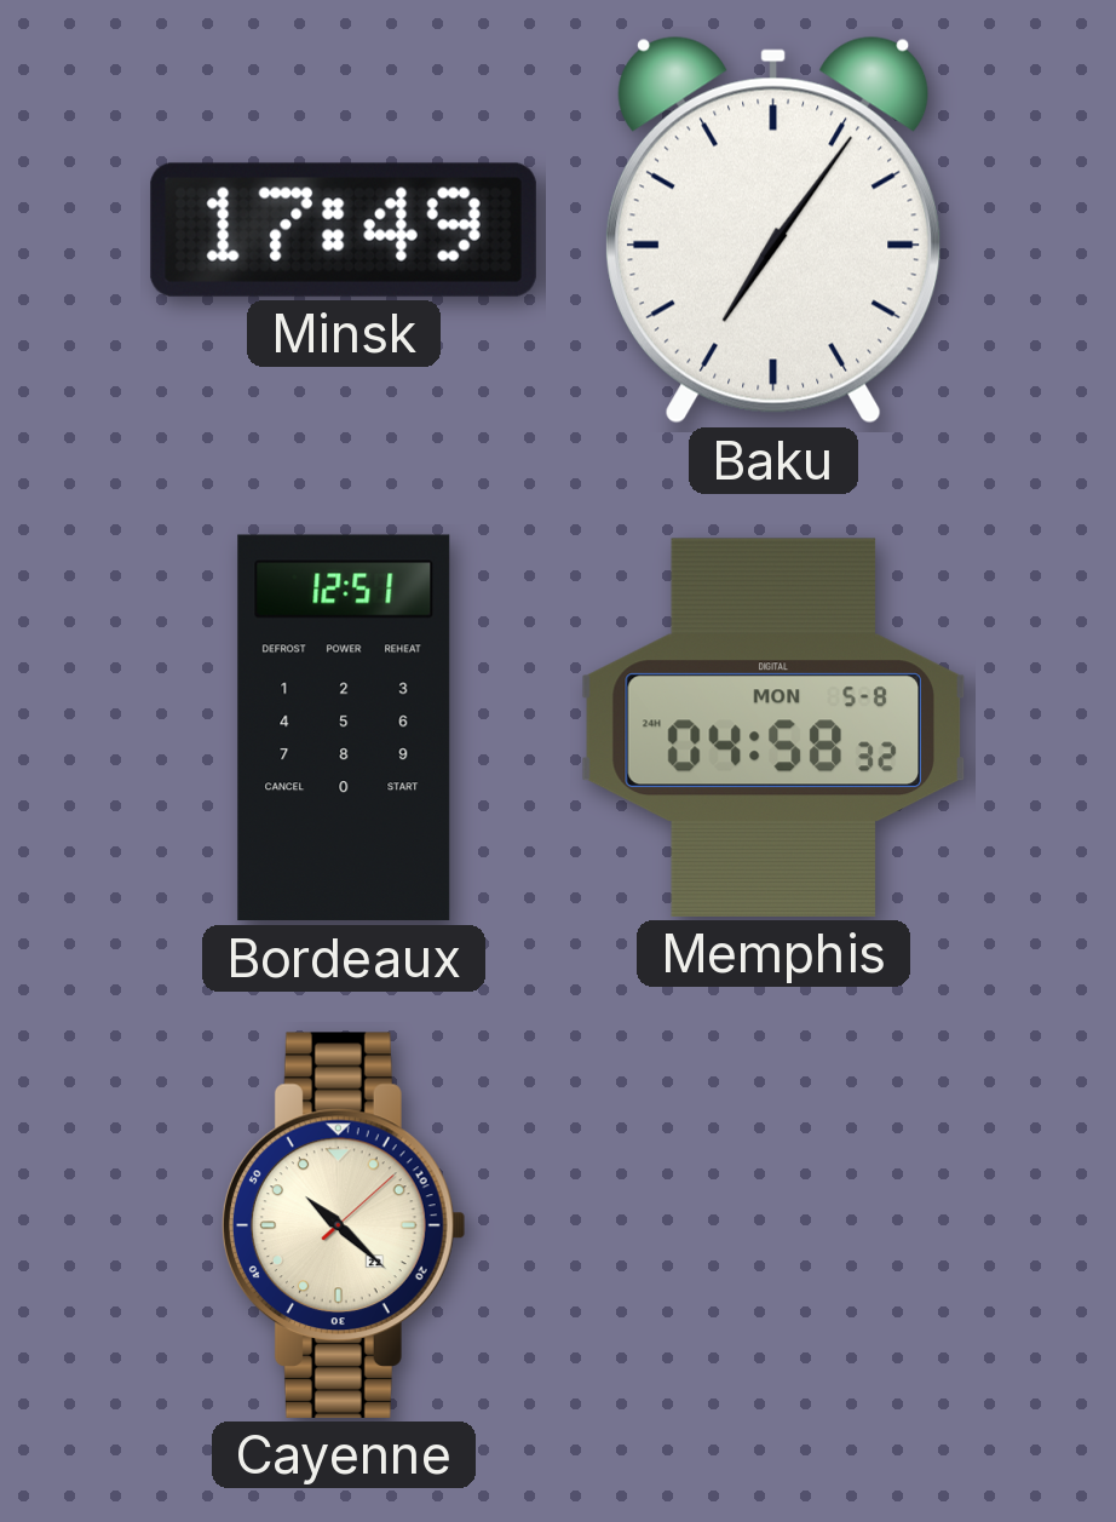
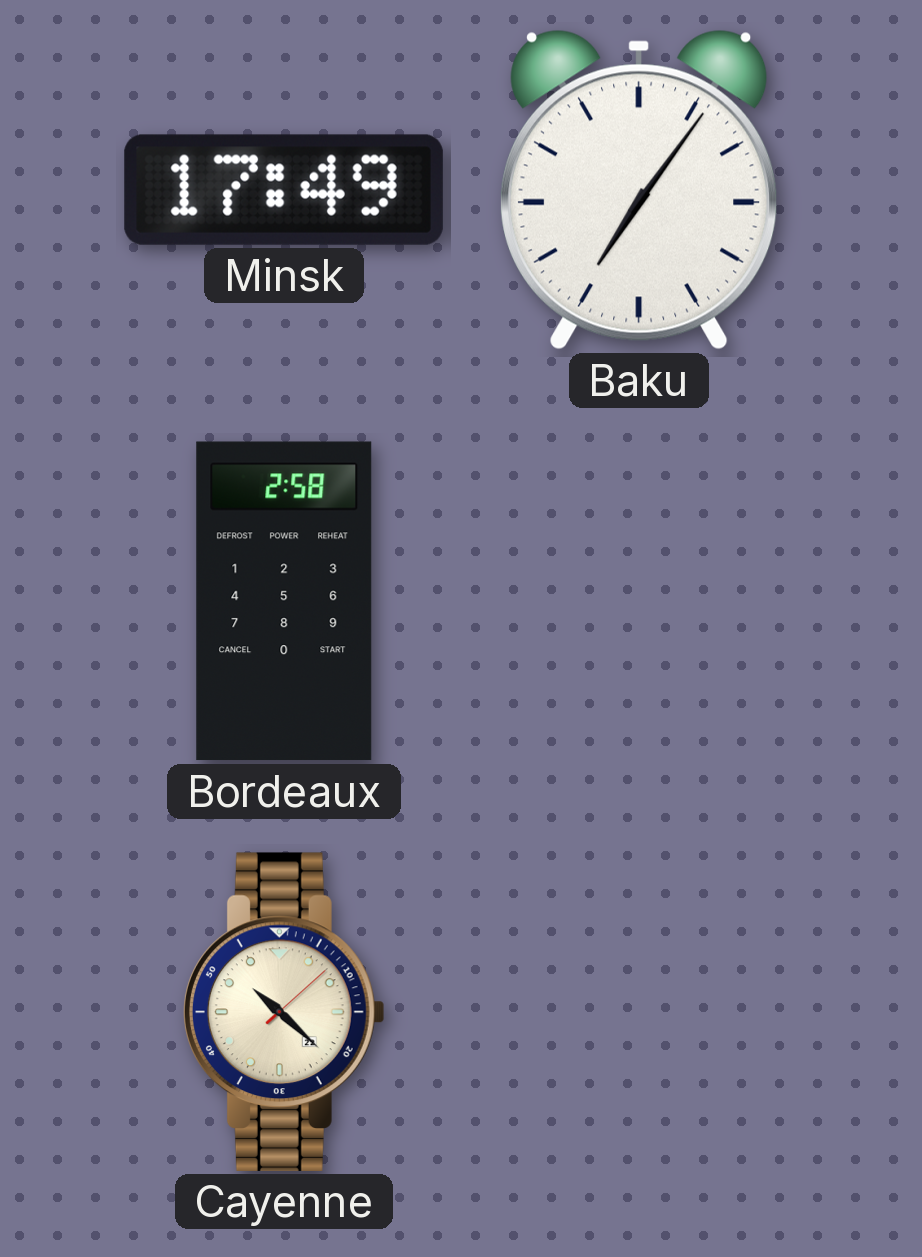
Bordeaux: 12:51 -> 2:58
Memphis: 04:58 -> none
